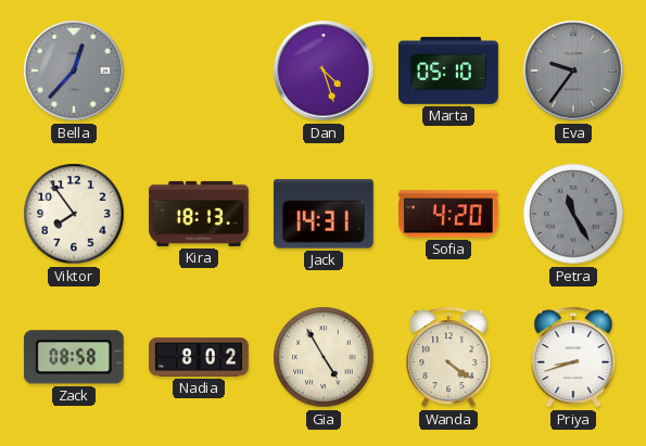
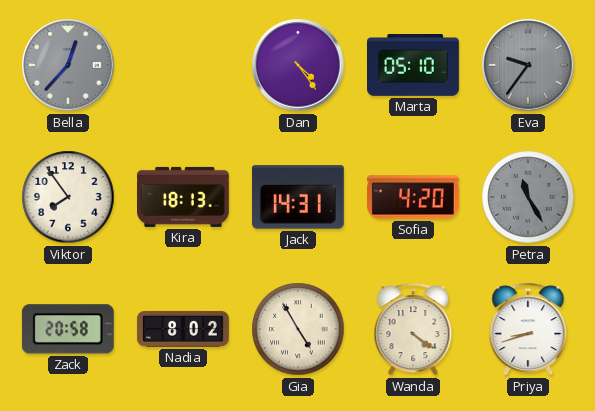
Dan: 4:27 -> 4:24
Zack: 08:58 -> 20:58
